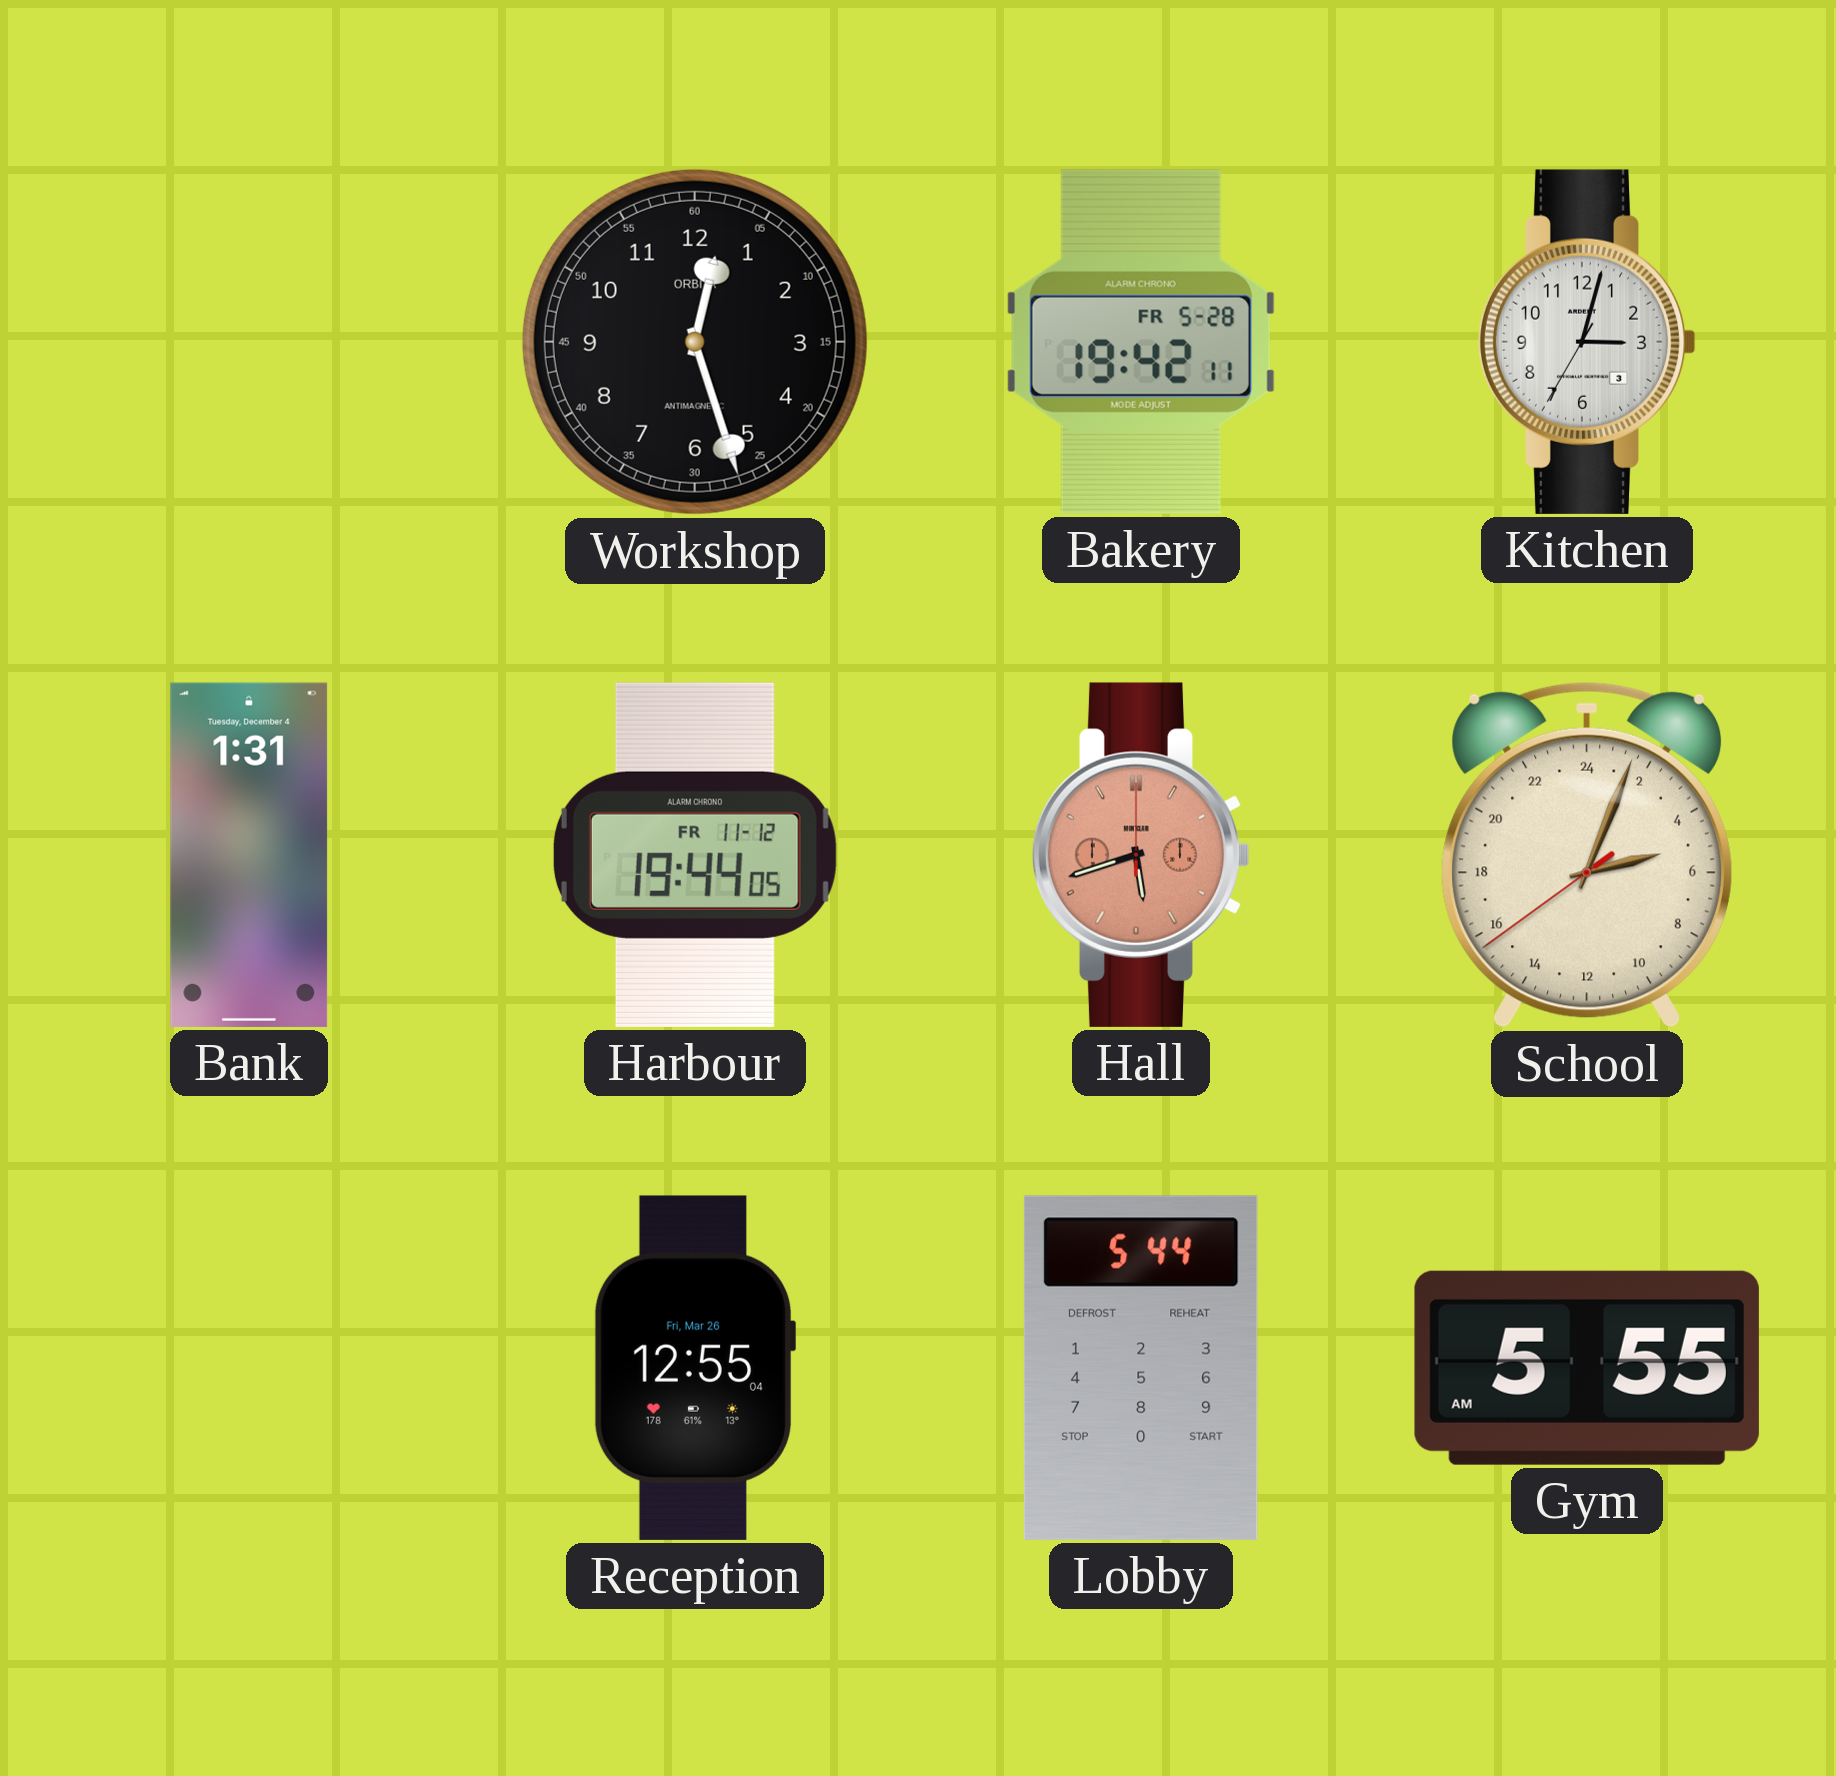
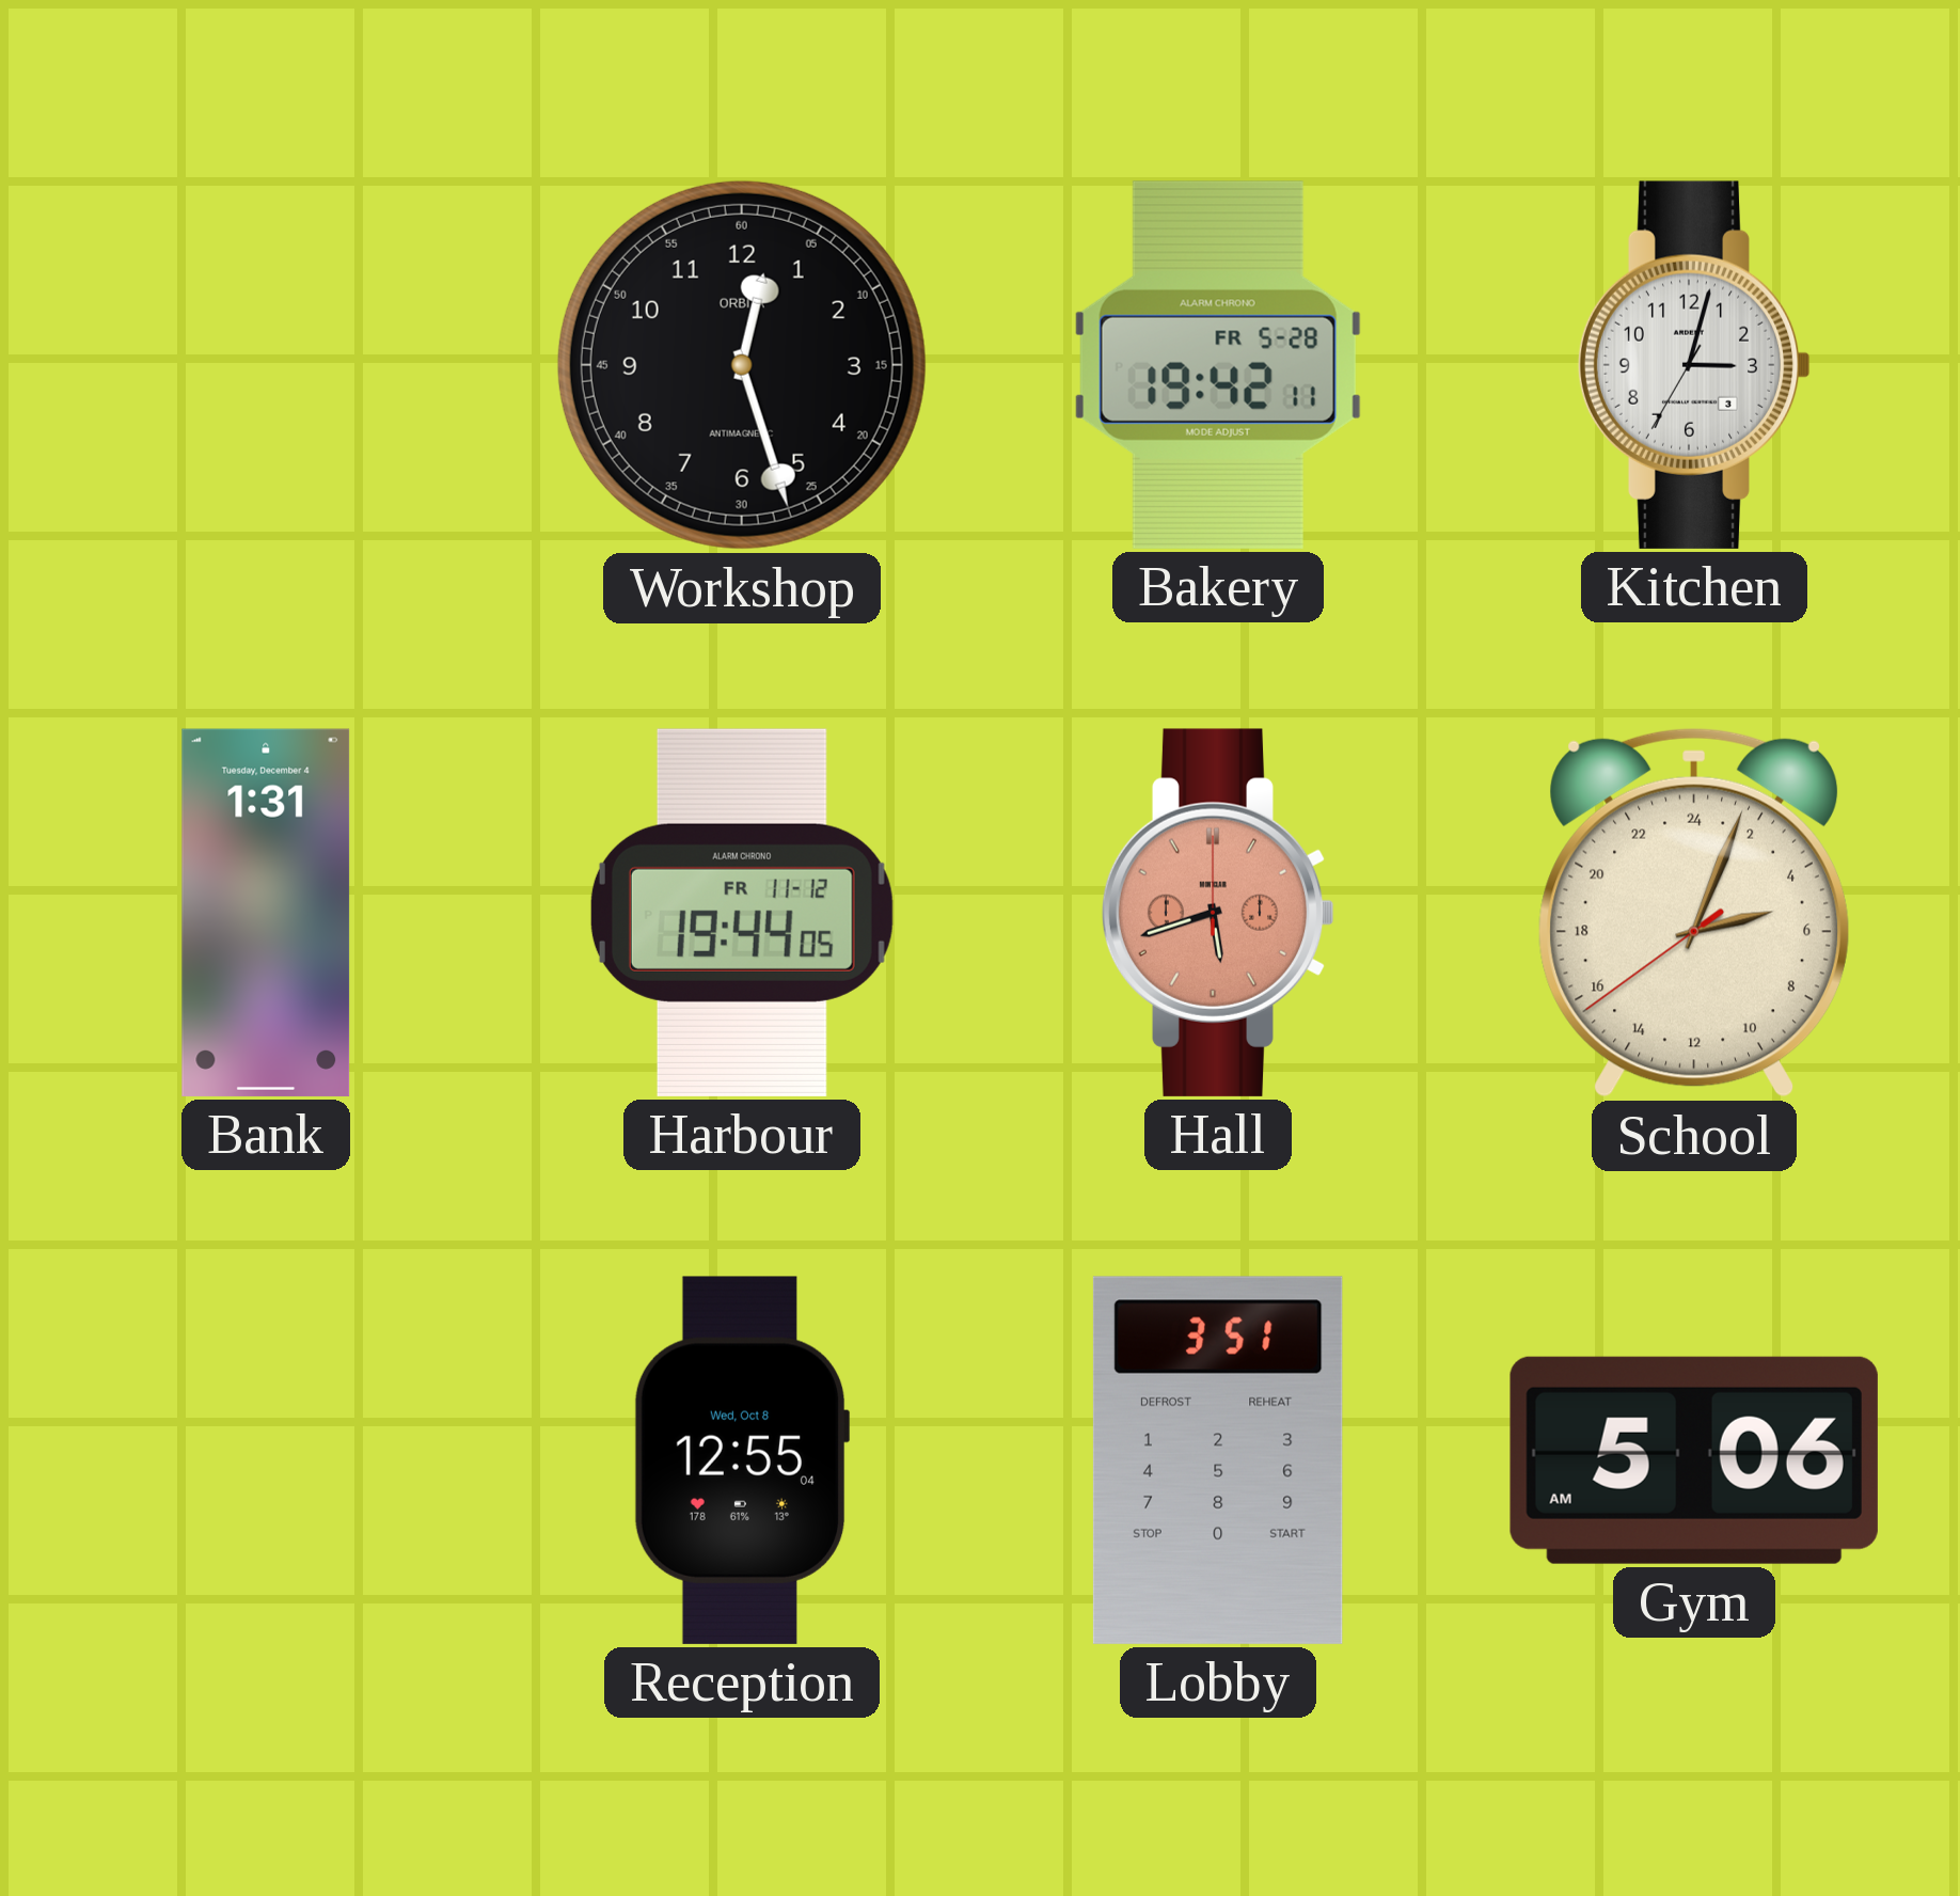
Reception date: Fri, Mar 26 -> Wed, Oct 8
Lobby: 5:44 -> 3:51
Gym: 5:55 -> 5:06
